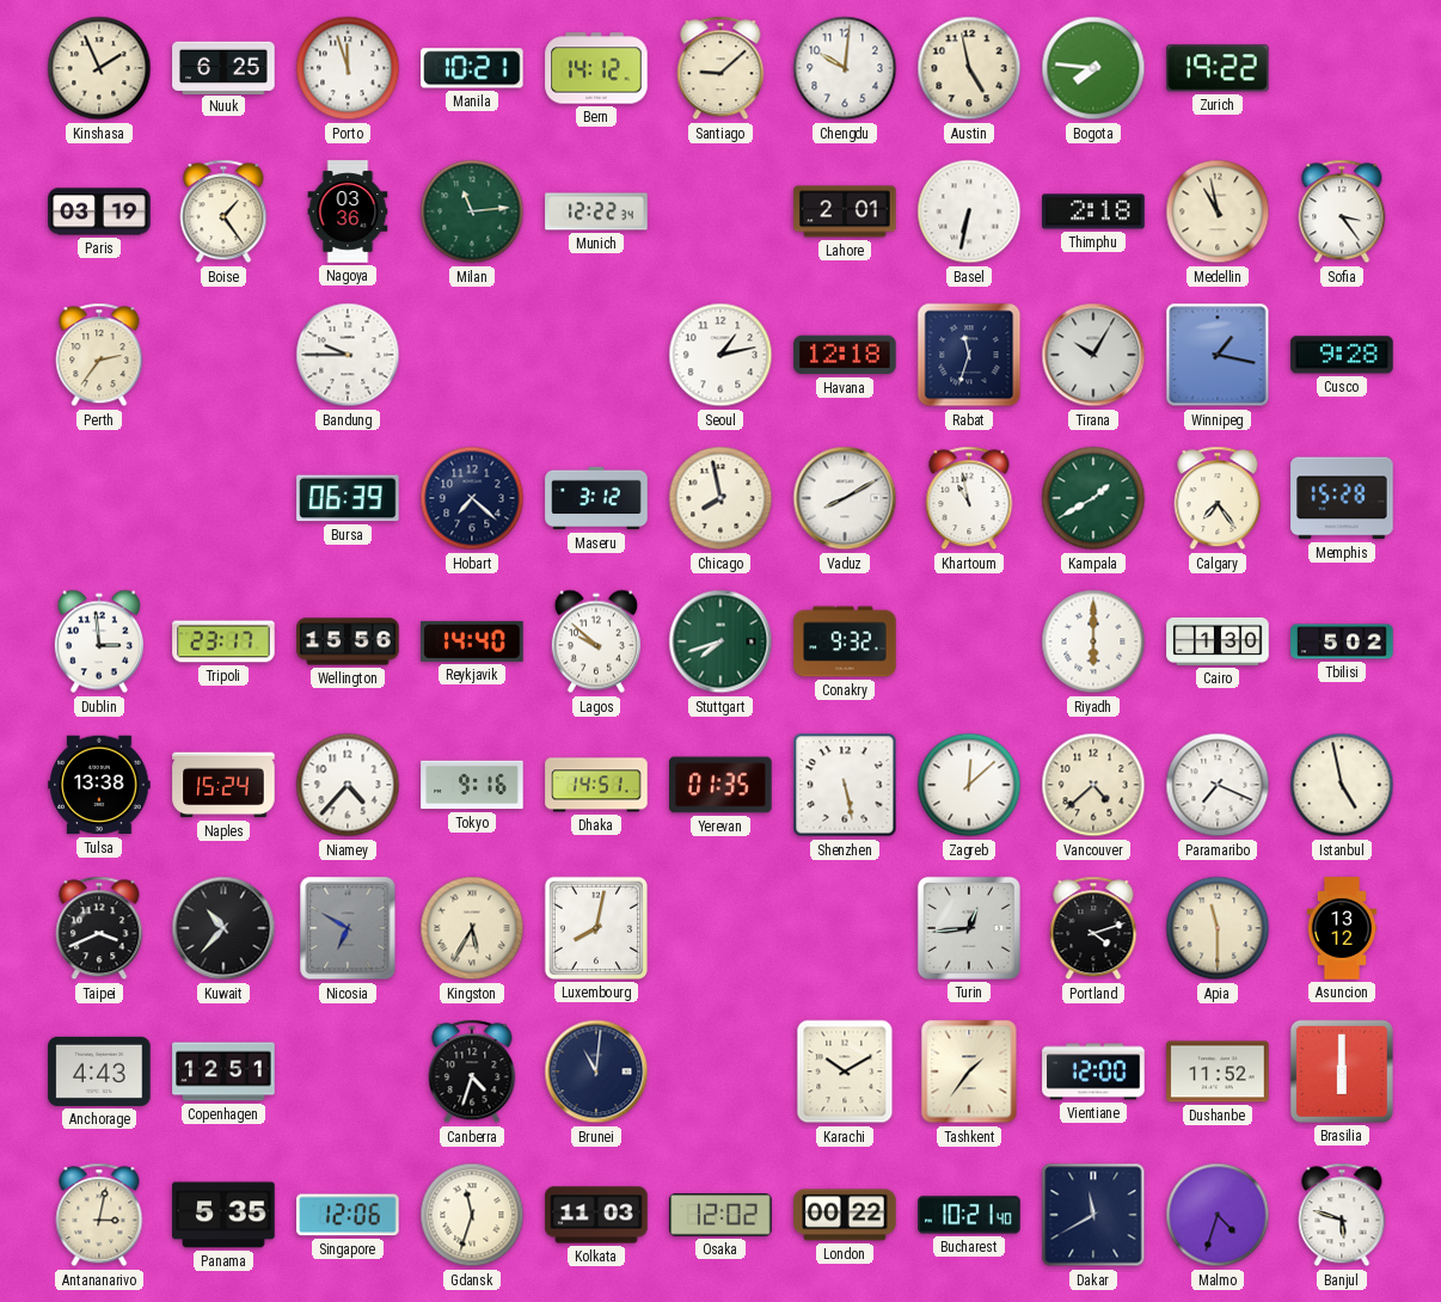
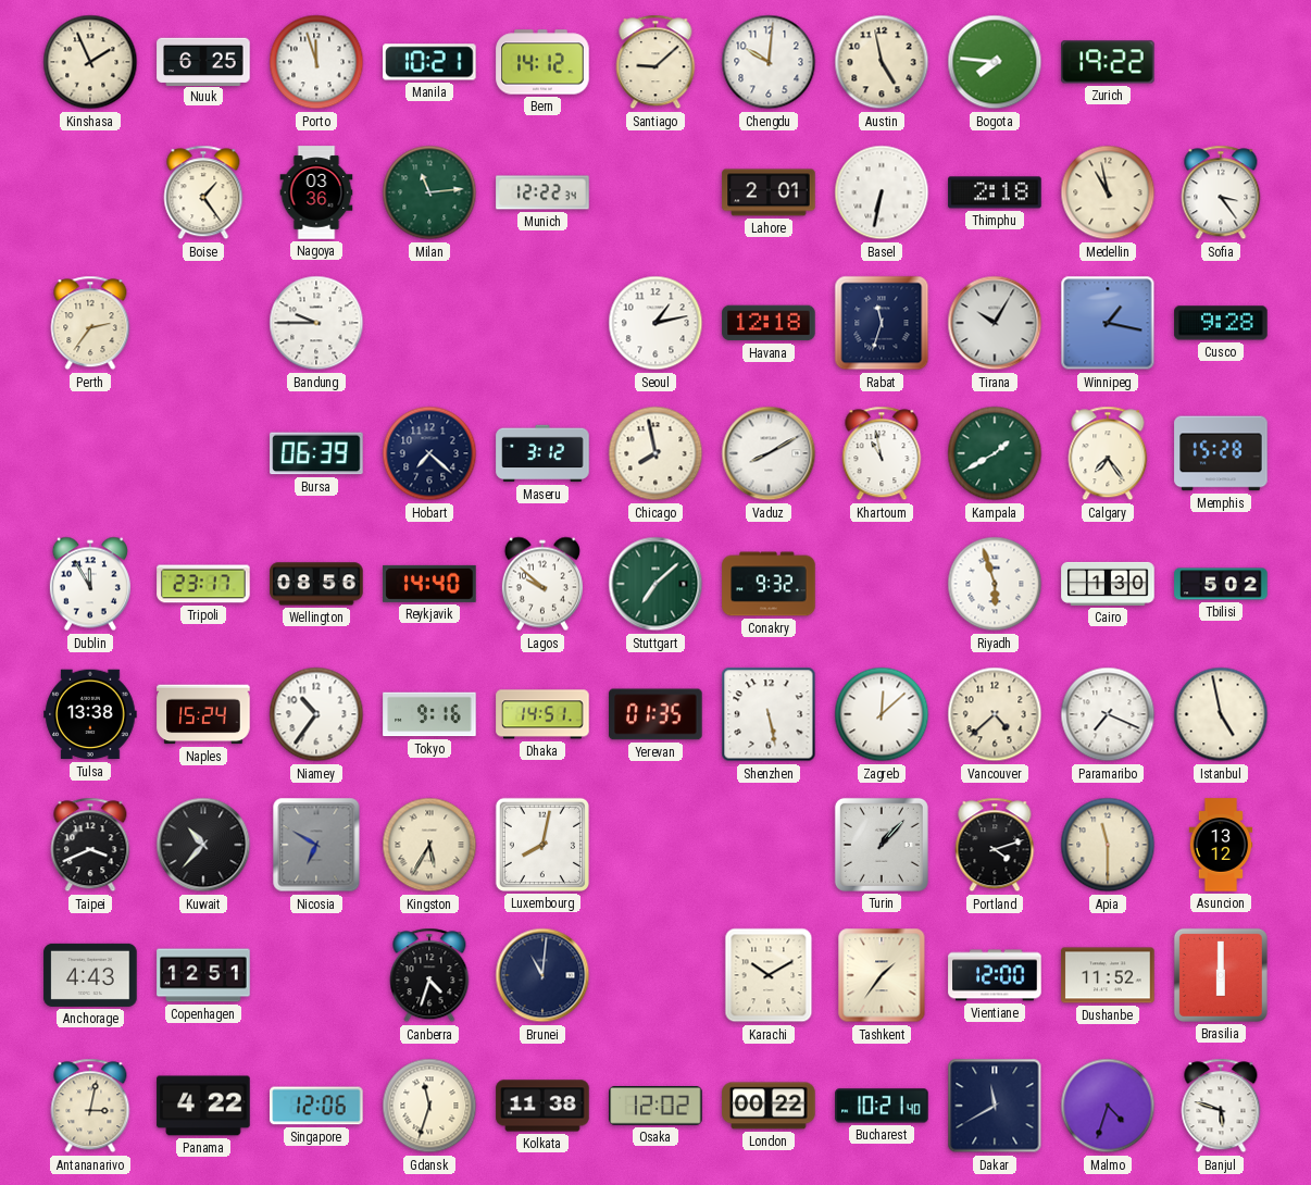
Paris: 03:19 -> none
Dublin: 2:59 -> 11:55
Wellington: 15:56 -> 08:56
Stuttgart: 7:42 -> 7:08
Riyadh: 6:00 -> 5:57
Niamey: 4:37 -> 10:36
Turin: 12:44 -> 1:07
Panama: 5:35 -> 4:22
Kolkata: 11:03 -> 11:38
